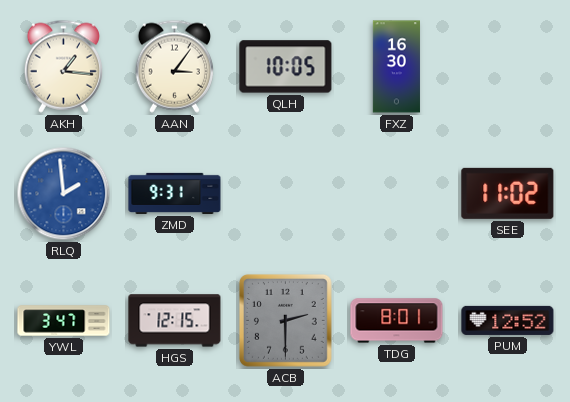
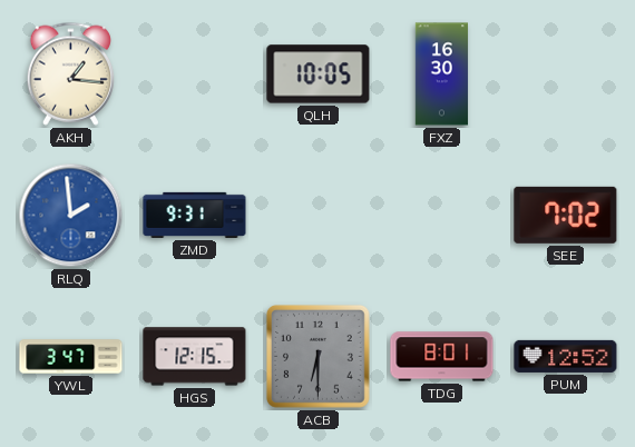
AAN: 3:06 -> none
SEE: 11:02 -> 7:02
ACB: 2:30 -> 6:30
